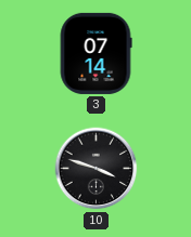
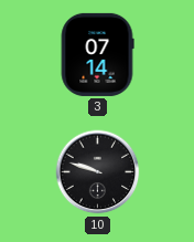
10: 3:48 -> 9:48
